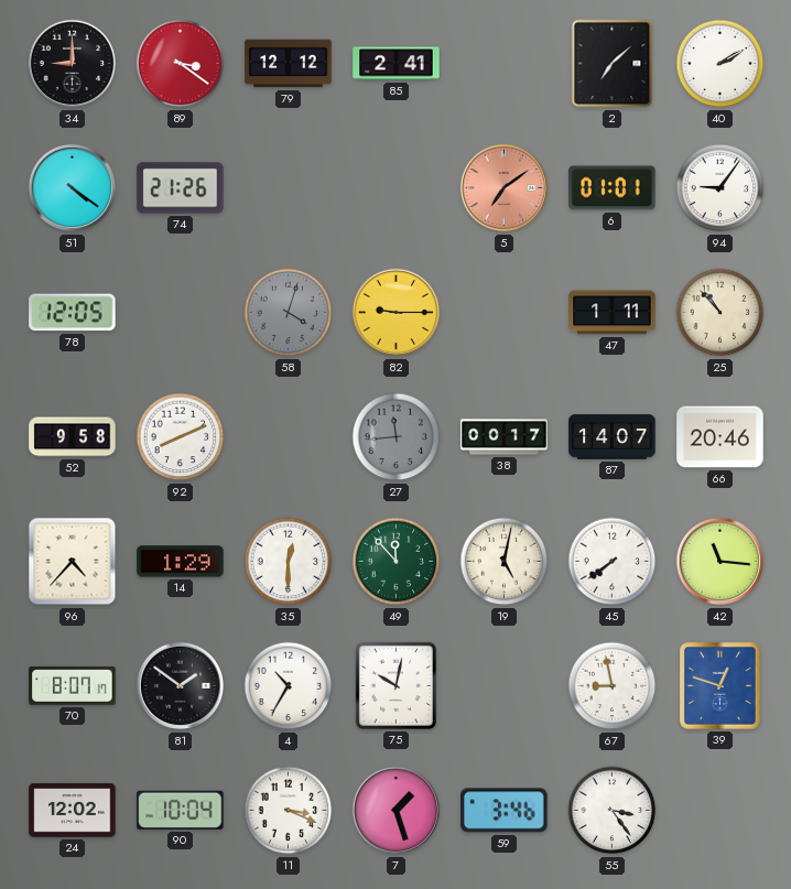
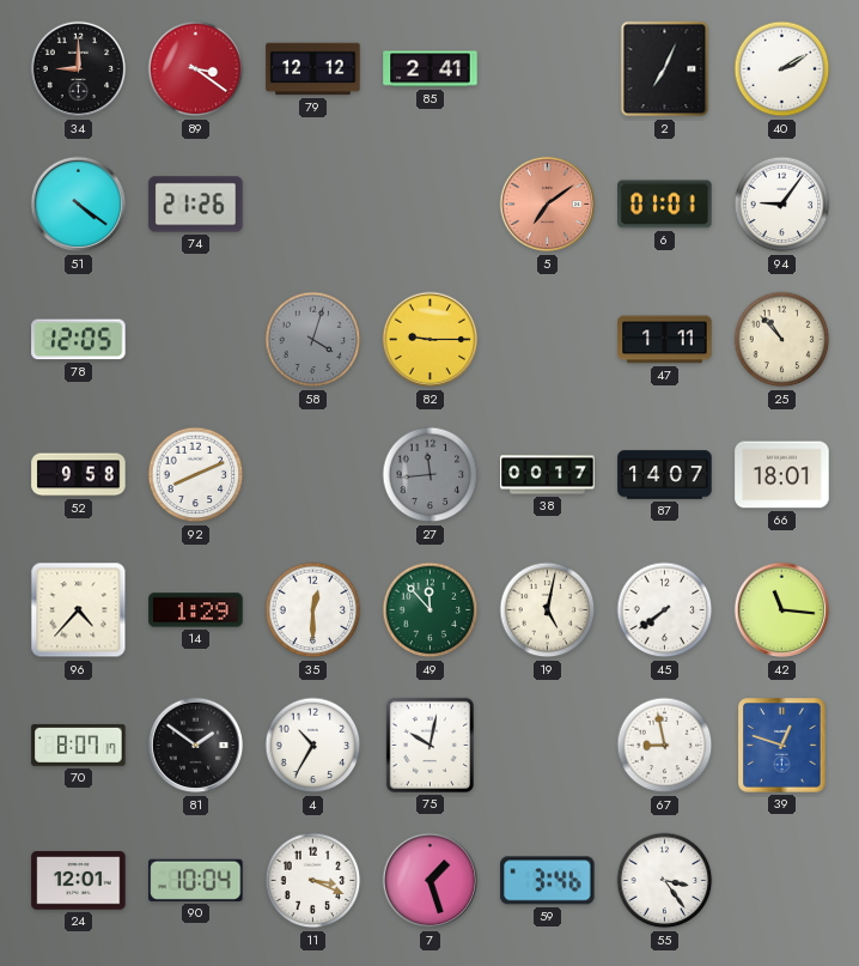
2: 7:08 -> 7:04
66: 20:46 -> 18:01
24: 12:02 -> 12:01
